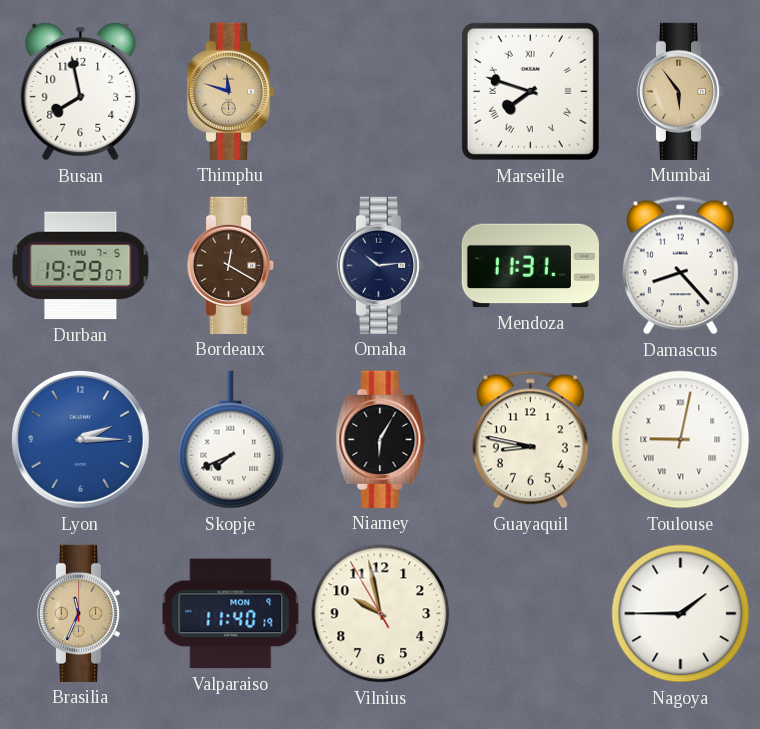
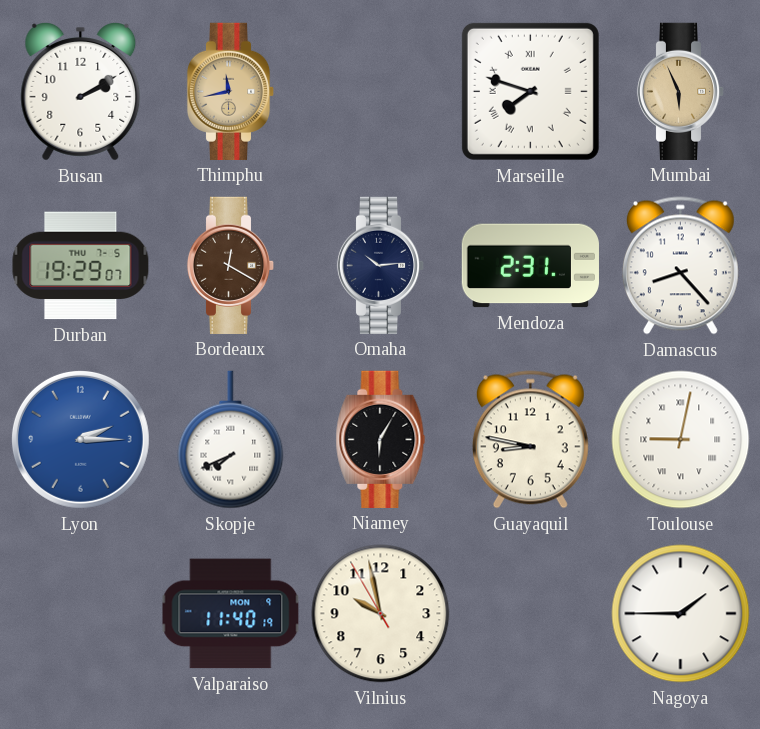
Busan: 7:58 -> 2:10
Thimphu: 11:48 -> 11:43
Mumbai: 5:54 -> 5:56
Mendoza: 11:31 -> 2:31
Brasilia: 11:34 -> none
